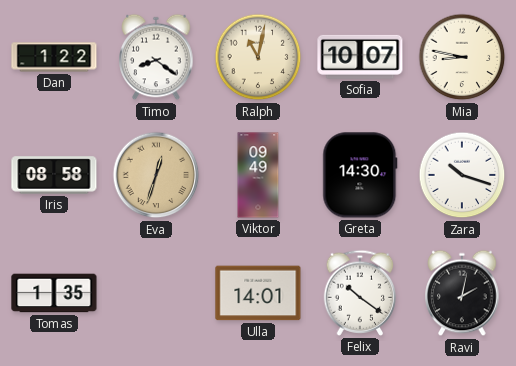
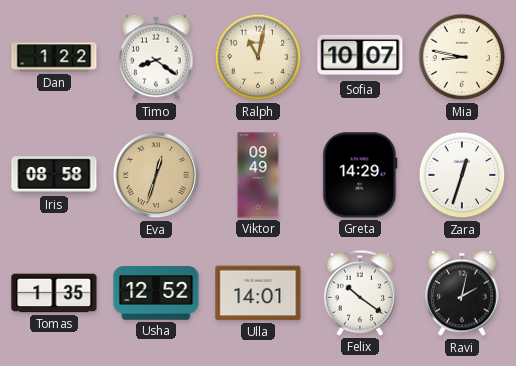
Greta: 14:30 -> 14:29
Zara: 10:18 -> 12:33
Usha: none -> 12:52
